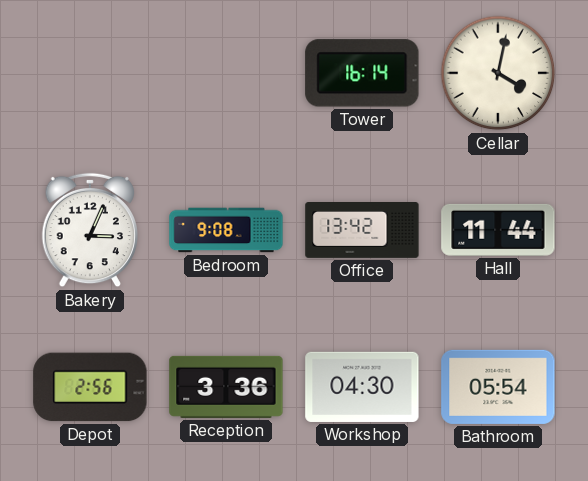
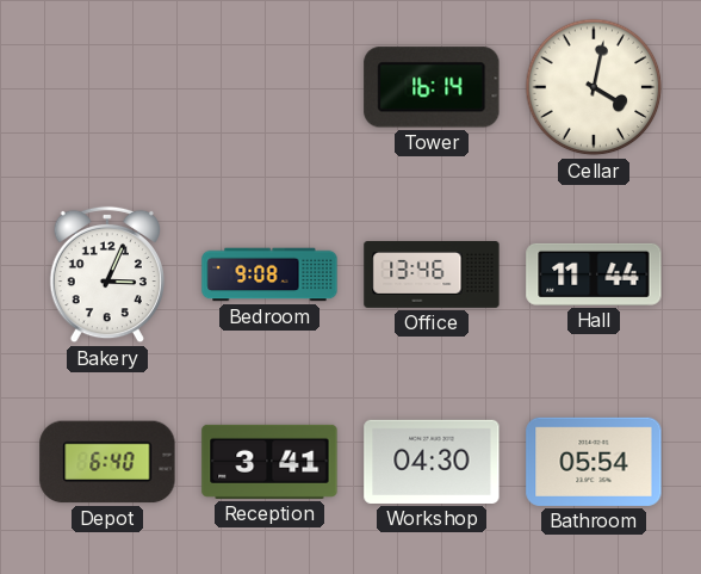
Office: 13:42 -> 13:46
Depot: 2:56 -> 6:40
Reception: 3:36 -> 3:41
